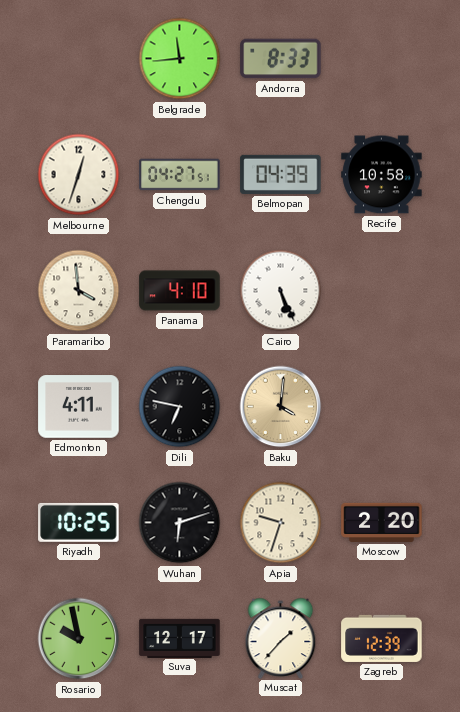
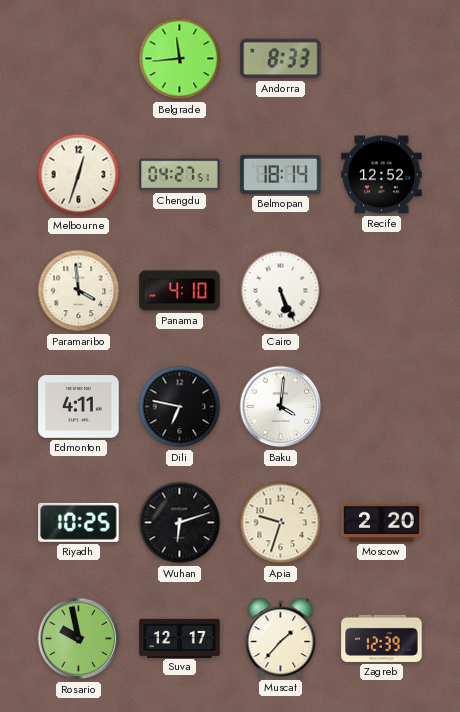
Belmopan: 04:39 -> 18:14
Recife: 10:58 -> 12:52
Baku dial: champagne -> white
